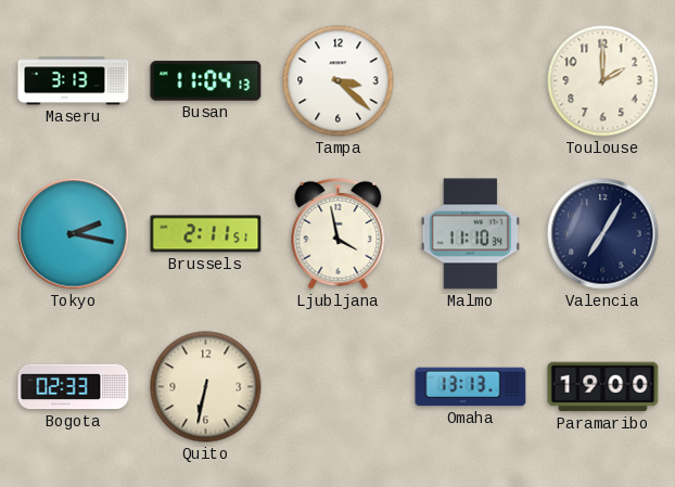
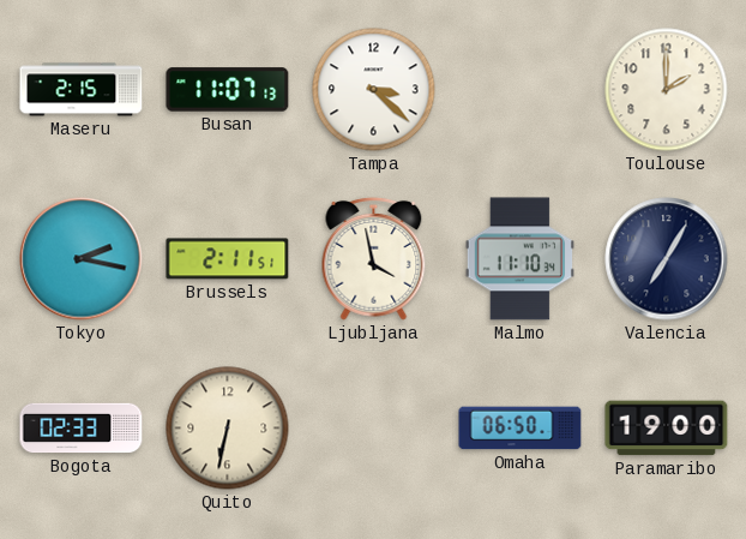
Maseru: 3:13 -> 2:15
Busan: 11:04 -> 11:07
Omaha: 13:13 -> 06:50
